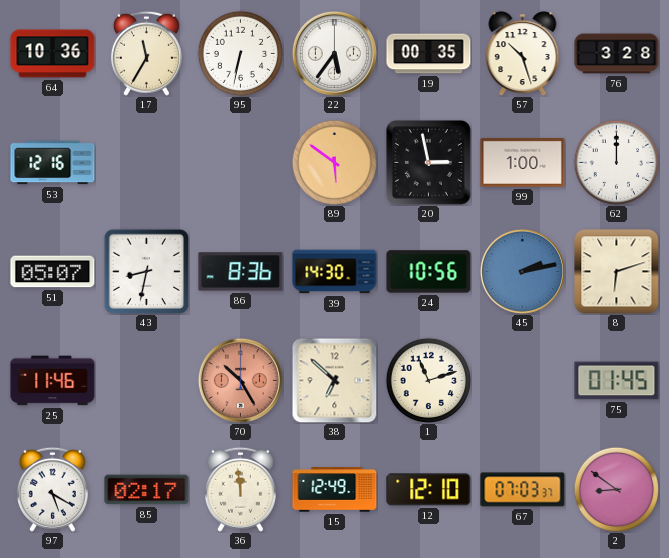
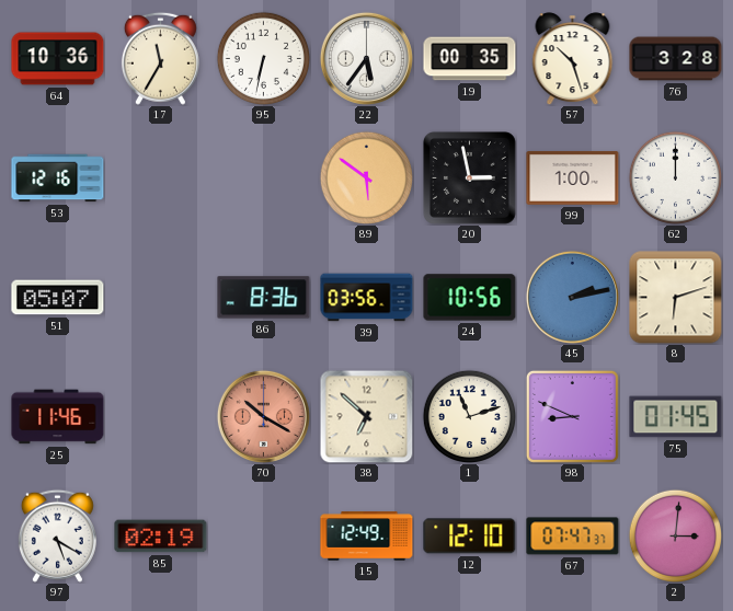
43: 8:32 -> none
39: 14:30 -> 03:56
70: 10:25 -> 10:20
98: none -> 8:49
85: 02:17 -> 02:19
36: 11:59 -> none
67: 07:03 -> 07:47
2: 8:51 -> 3:01
